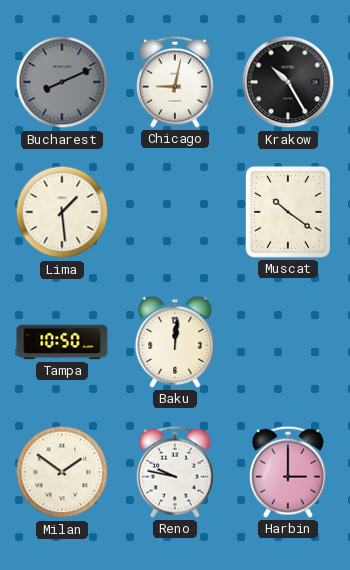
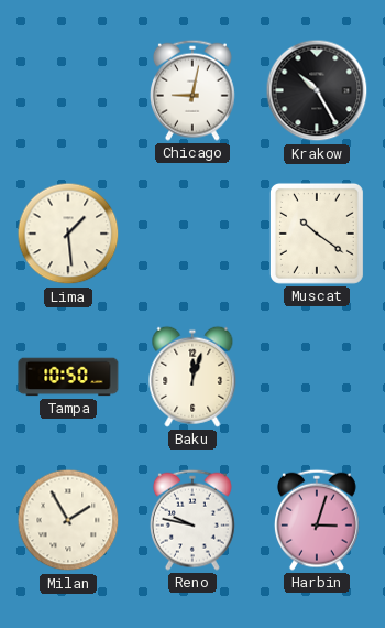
Bucharest: 8:11 -> none
Baku: 12:01 -> 12:03
Milan: 1:51 -> 1:55
Harbin: 3:00 -> 3:03
